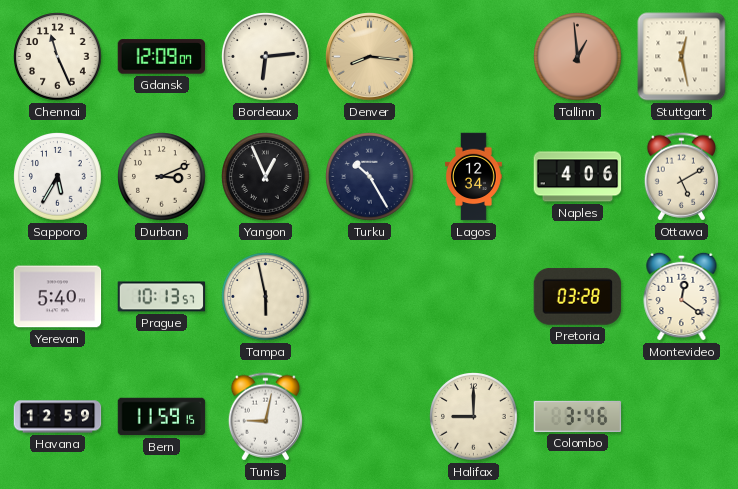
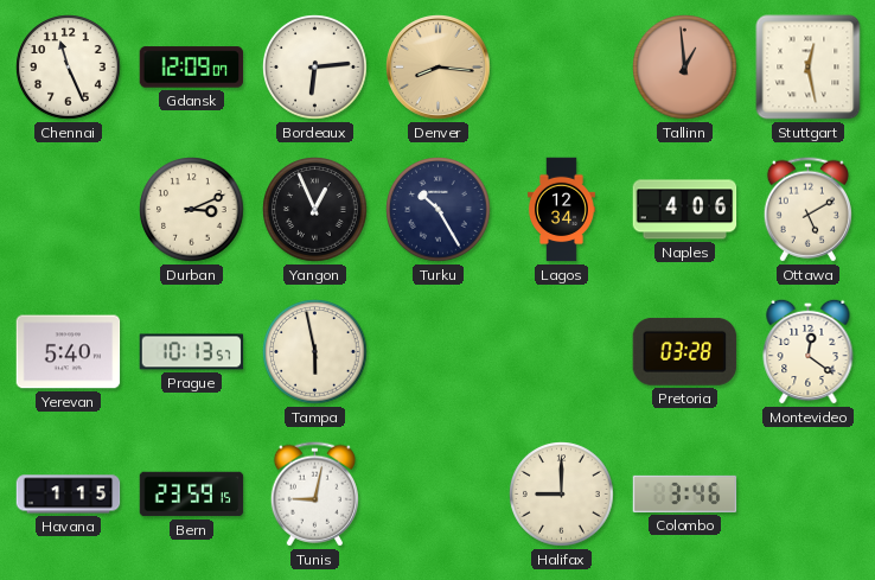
Sapporo: 5:35 -> none
Havana: 12:59 -> 1:15
Bern: 11:59 -> 23:59
